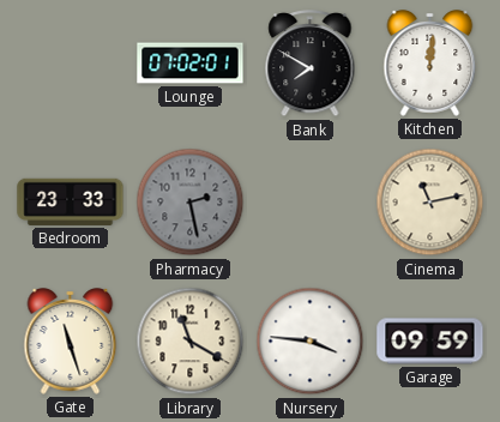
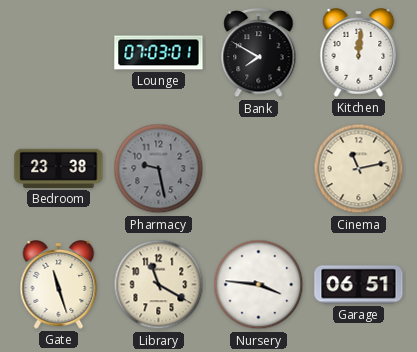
Lounge: 07:02 -> 07:03
Bedroom: 23:33 -> 23:38
Pharmacy: 2:28 -> 9:28
Garage: 09:59 -> 06:51
